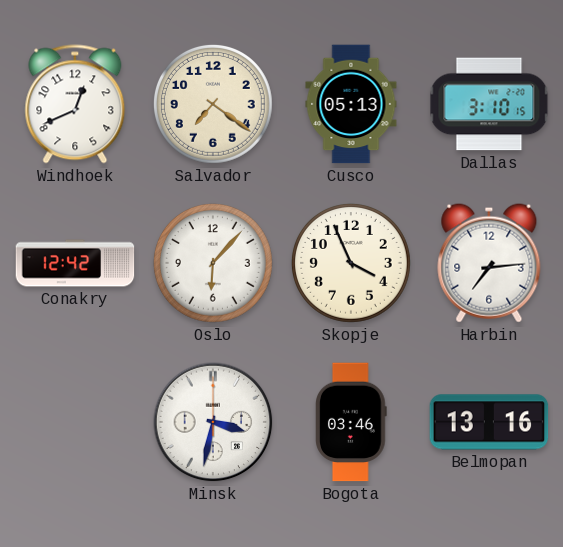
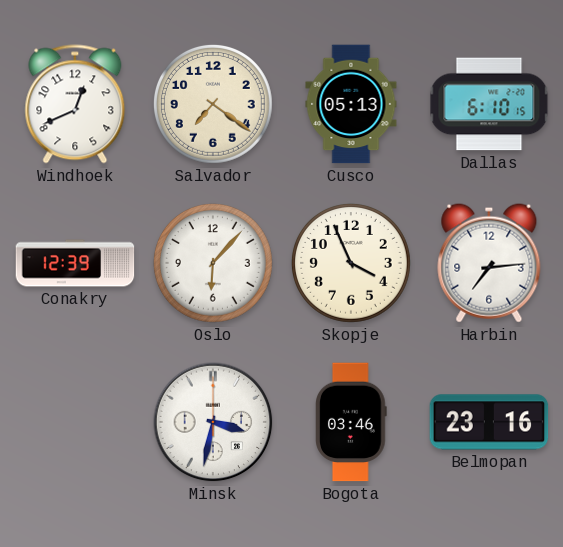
Dallas: 3:10 -> 6:10
Conakry: 12:42 -> 12:39
Belmopan: 13:16 -> 23:16
